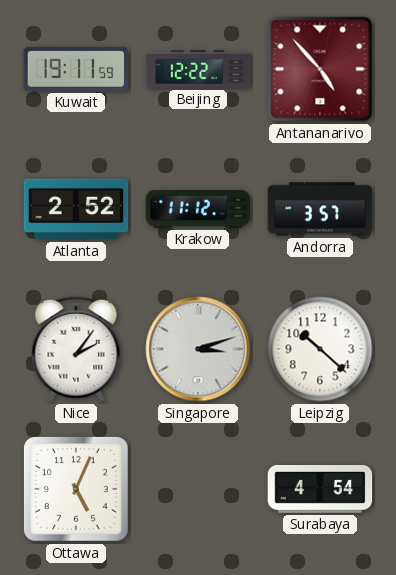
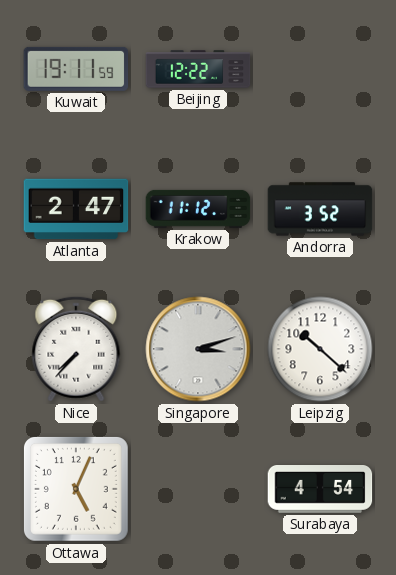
Antananarivo: 4:53 -> none
Atlanta: 2:52 -> 2:47
Andorra: 3:57 -> 3:52
Nice: 2:06 -> 7:37
